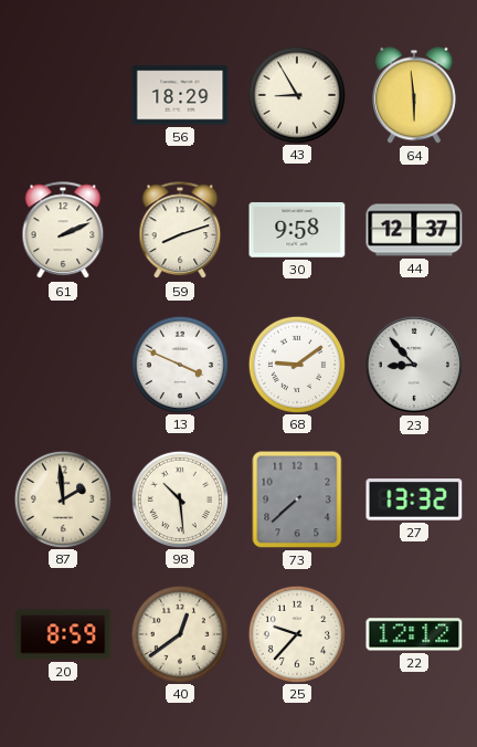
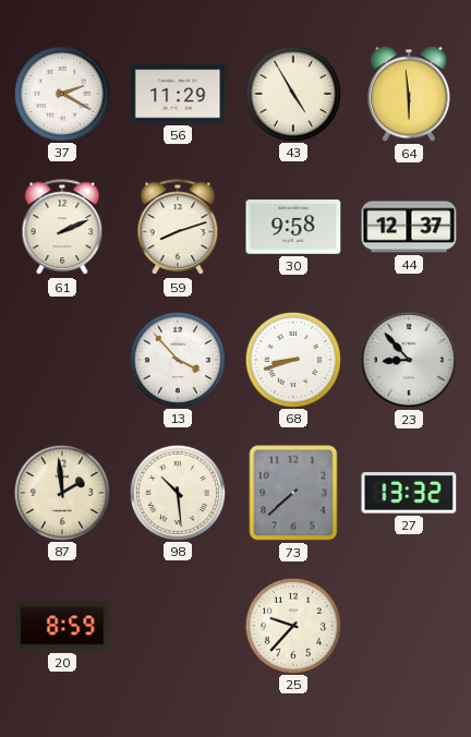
37: none -> 2:20
56: 18:29 -> 11:29
43: 8:55 -> 4:55
13: 3:49 -> 3:53
68: 9:09 -> 8:42
40: 12:39 -> none
22: 12:12 -> none
